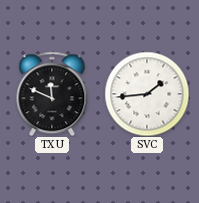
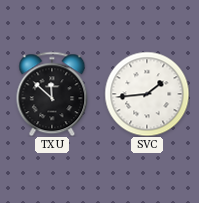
TXU: 11:49 -> 11:52
